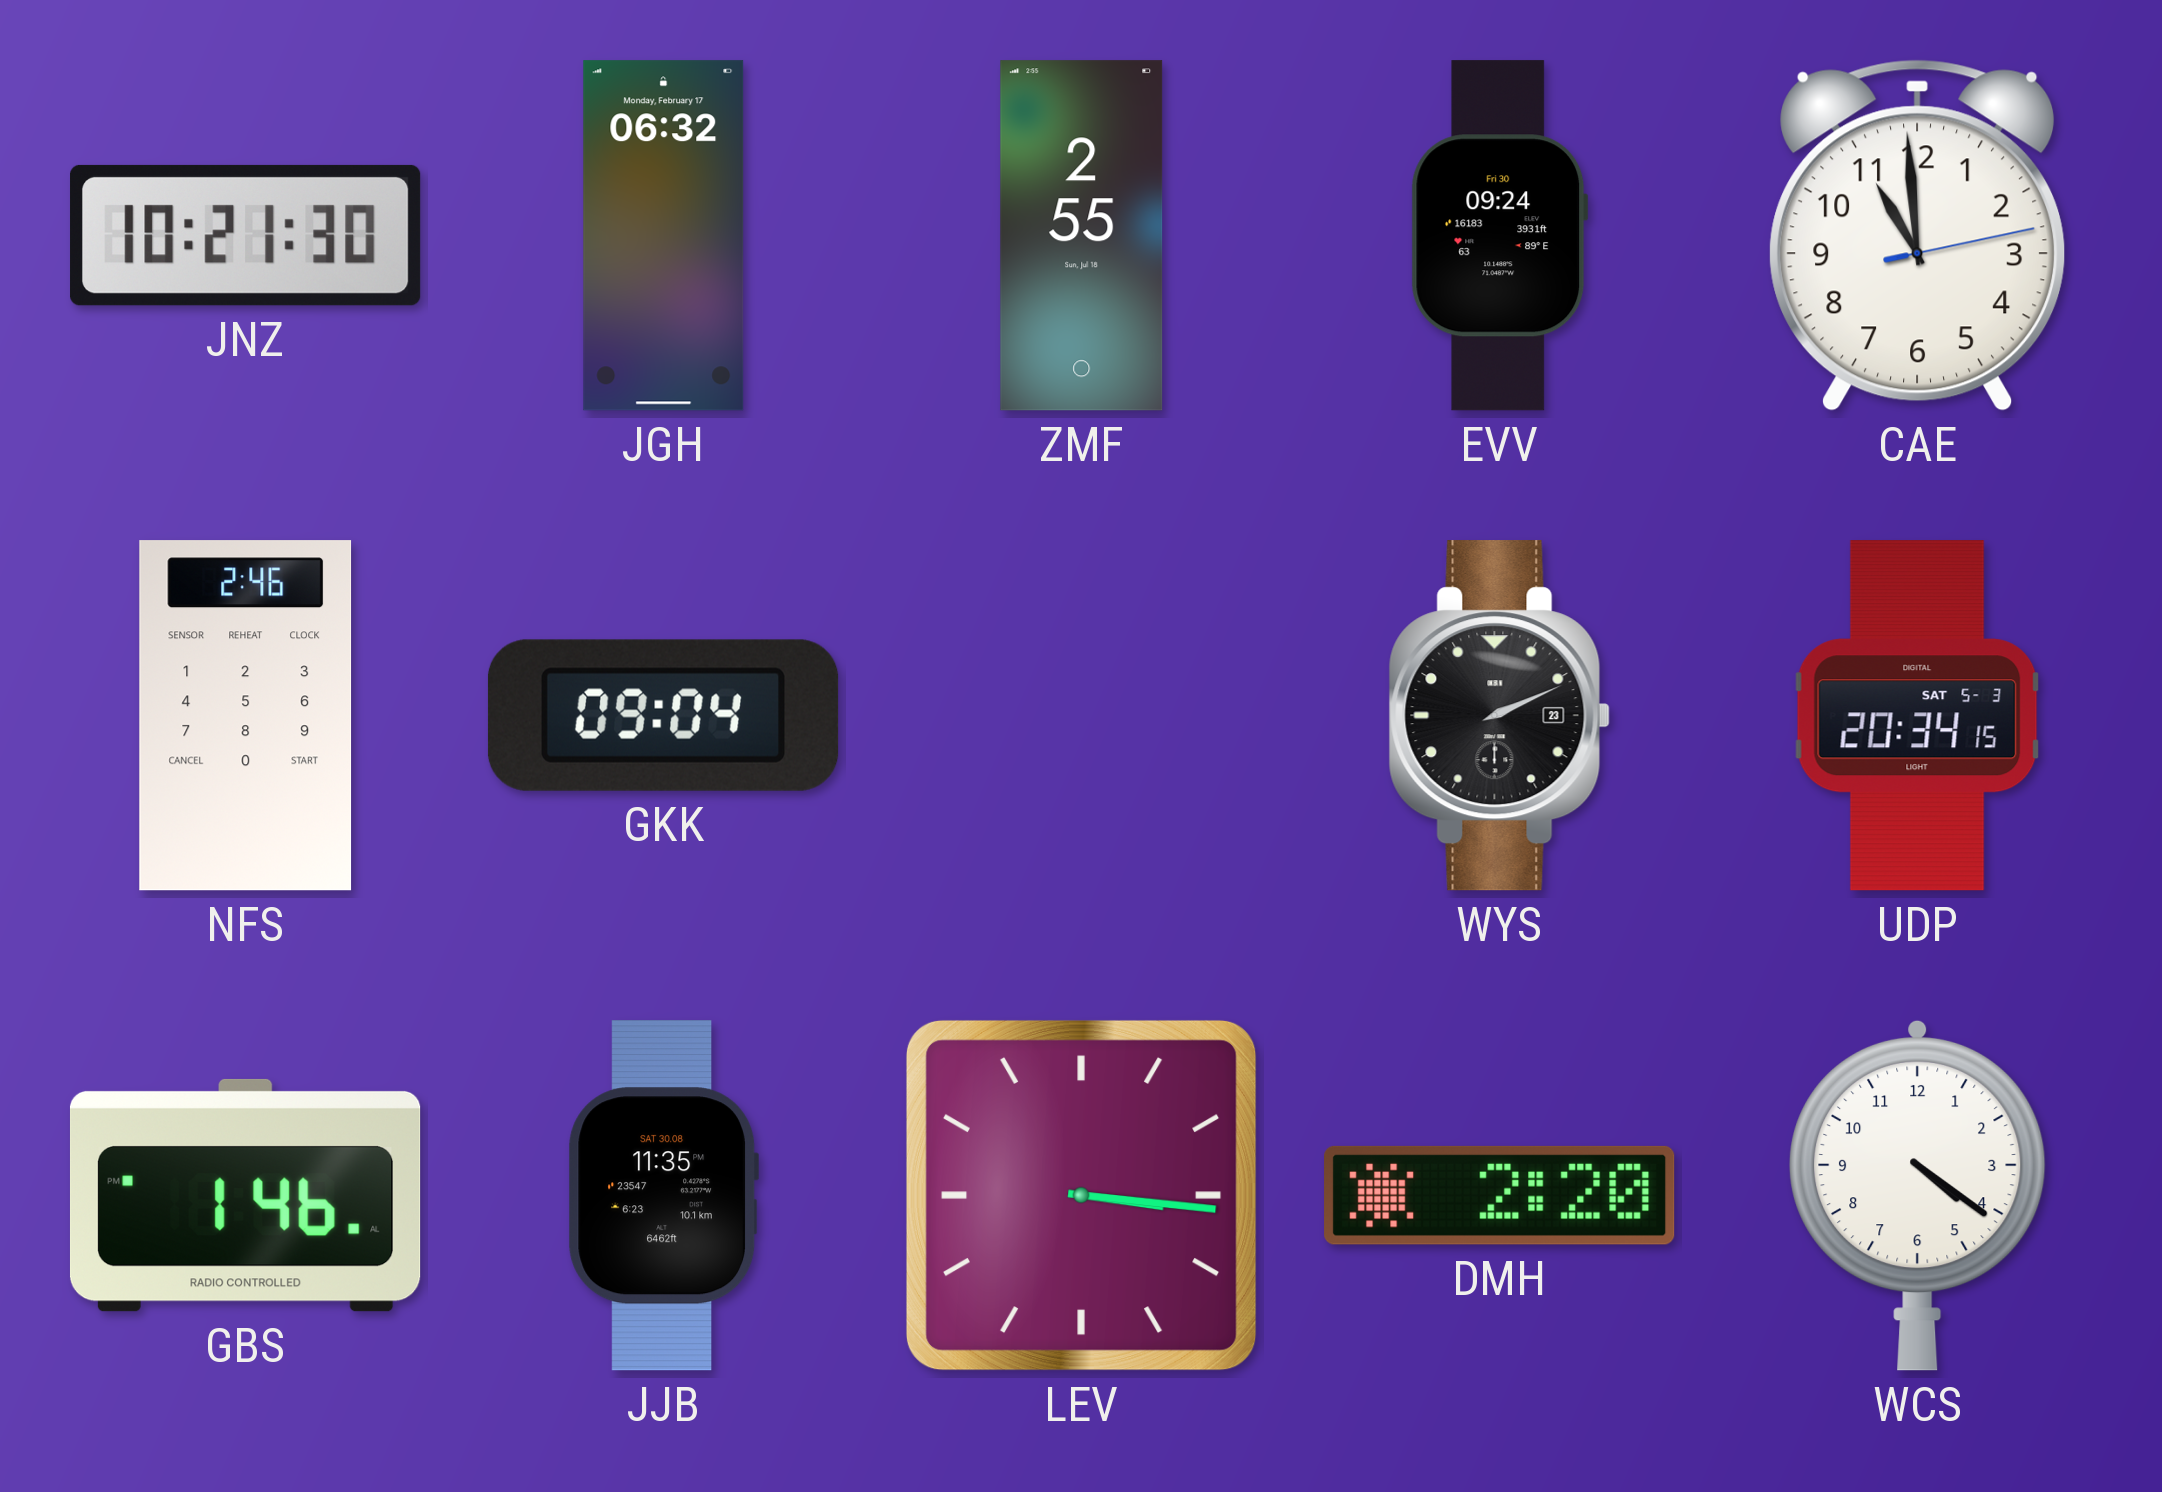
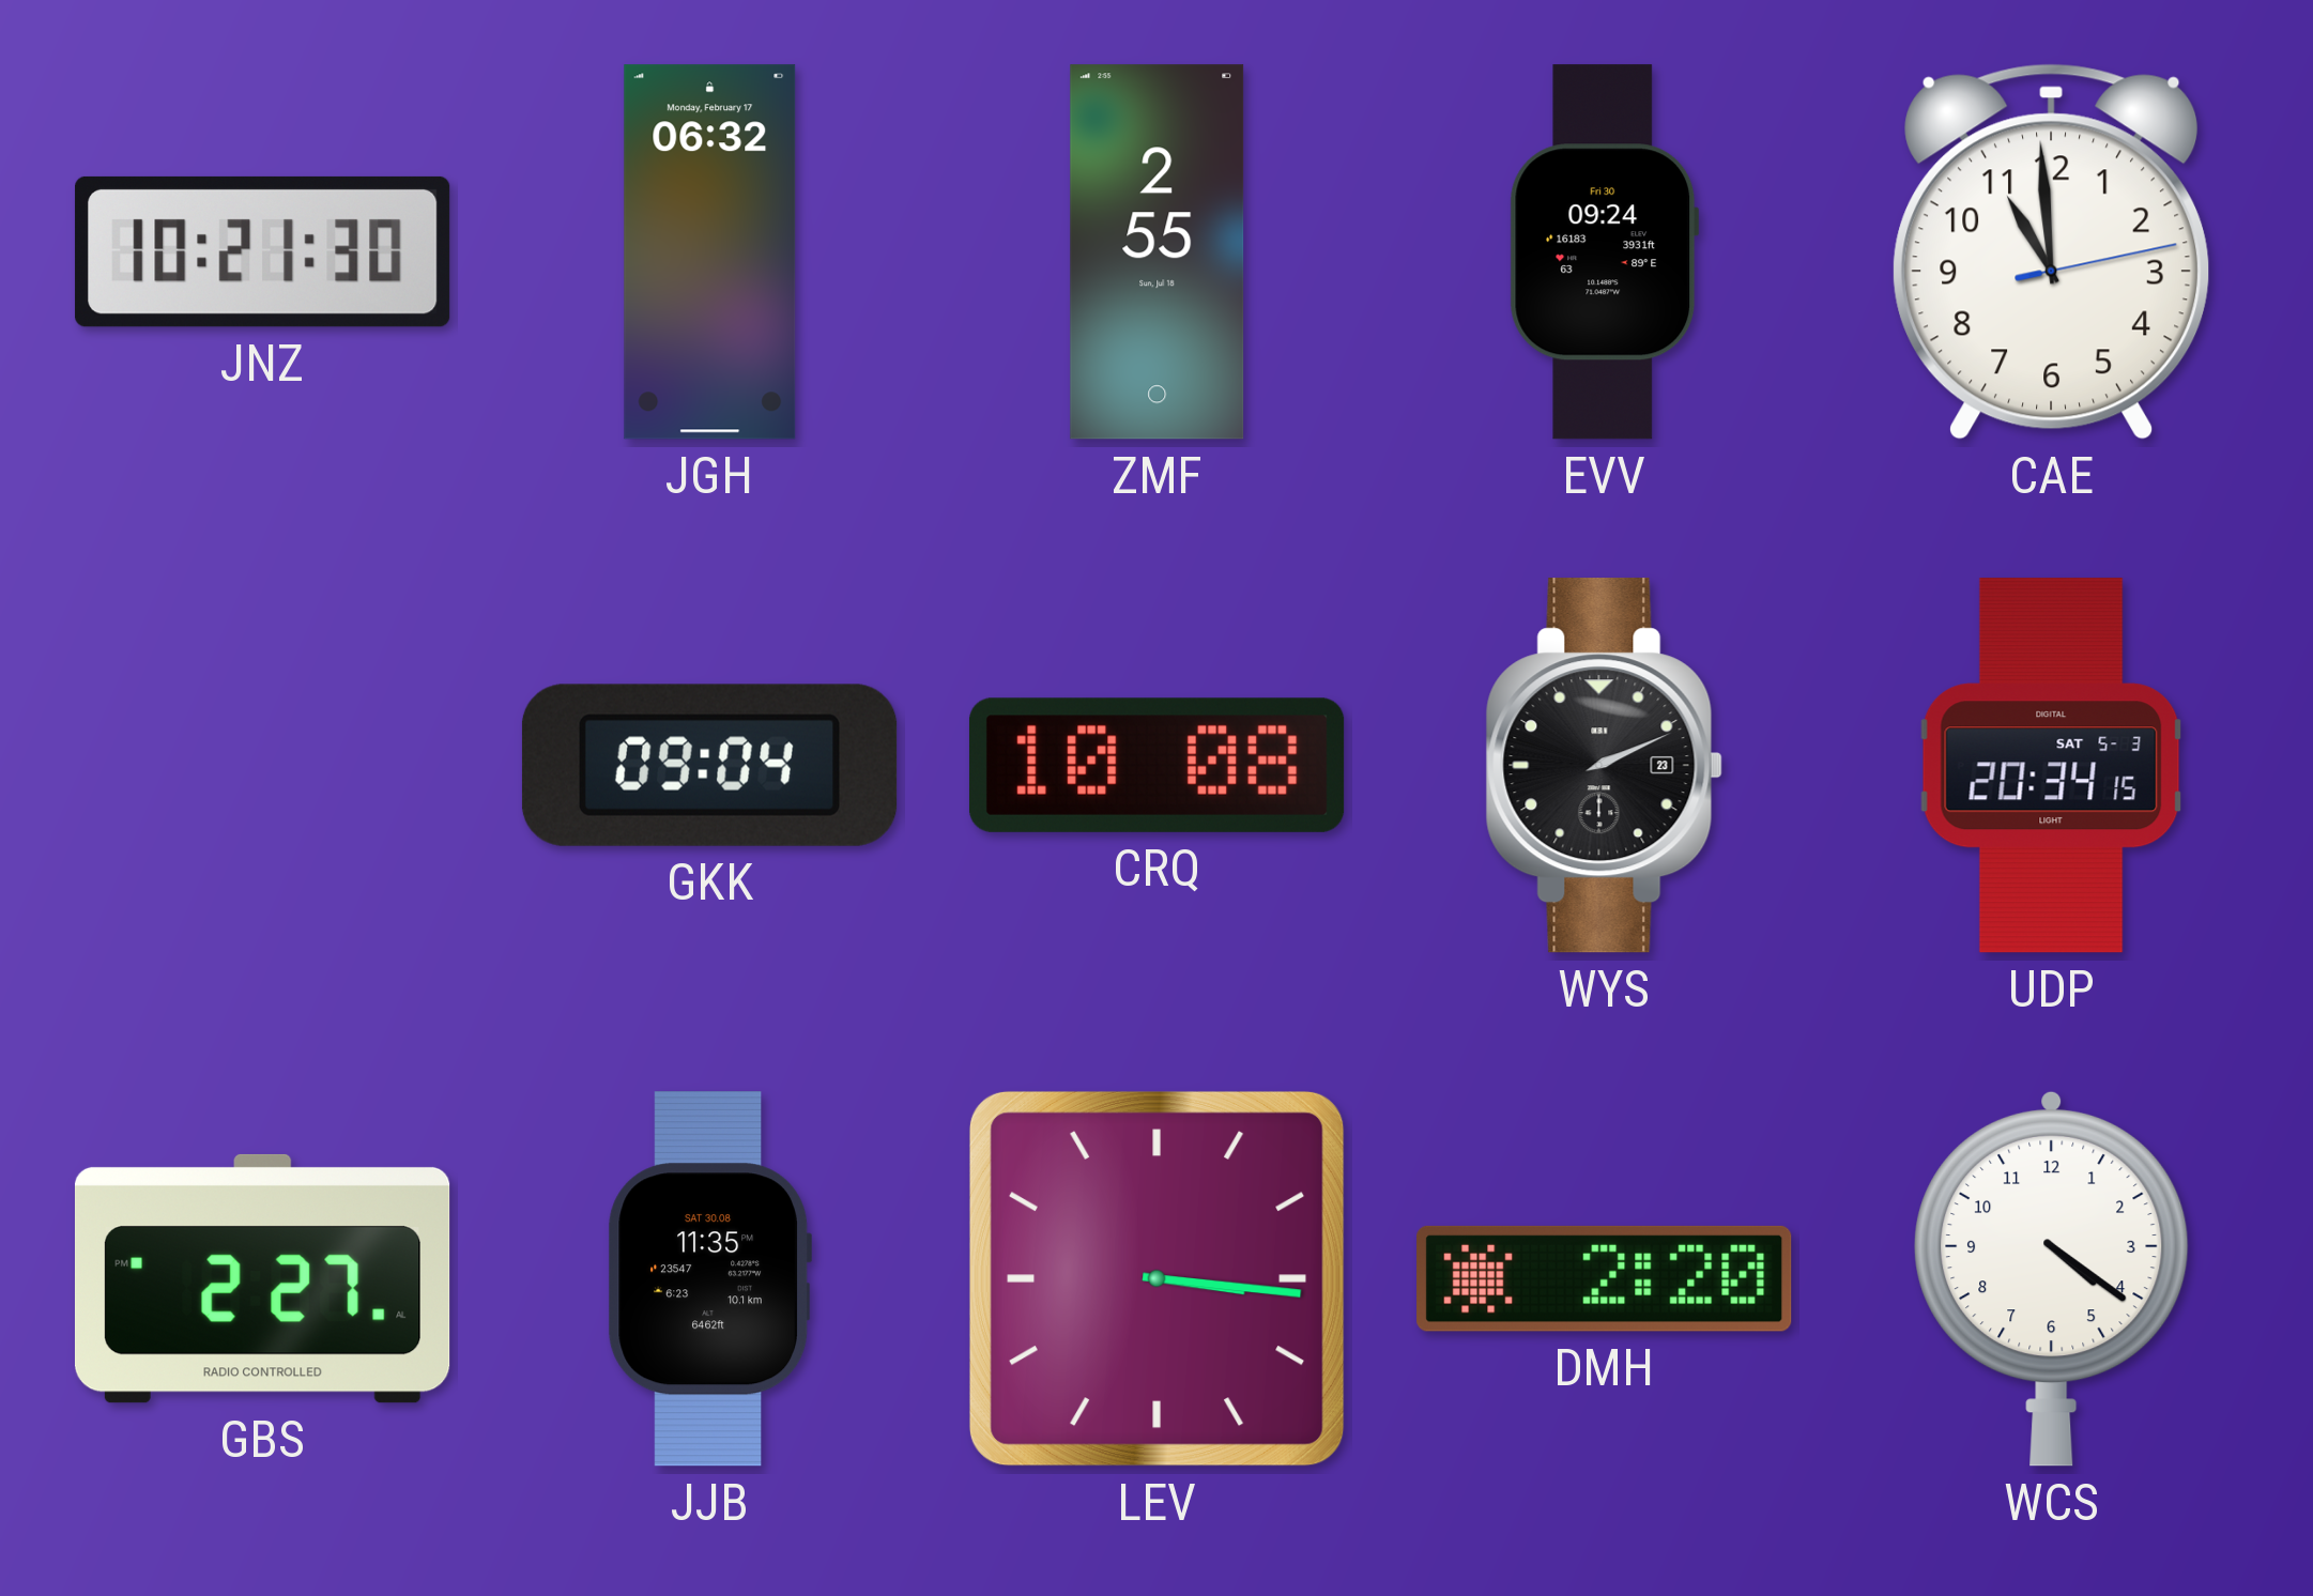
NFS: 2:46 -> none
CRQ: none -> 10:08
GBS: 1:46 -> 2:27
